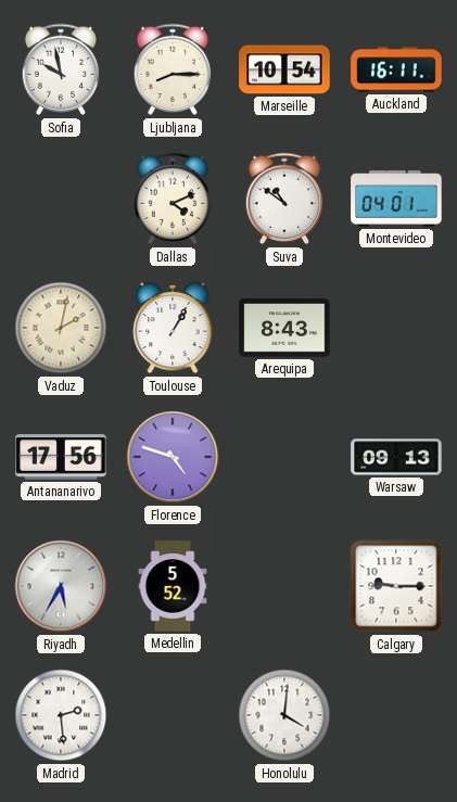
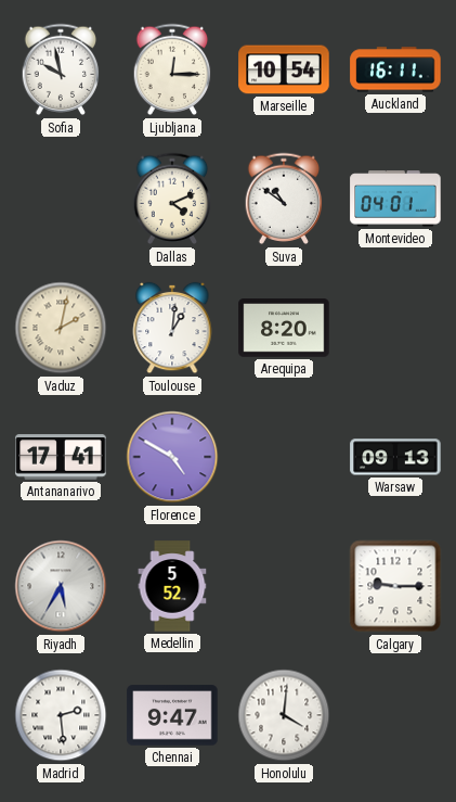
Ljubljana: 8:15 -> 12:15
Toulouse: 1:05 -> 1:01
Arequipa: 8:43 -> 8:20
Antananarivo: 17:56 -> 17:41
Florence: 4:48 -> 4:50
Chennai: none -> 9:47
